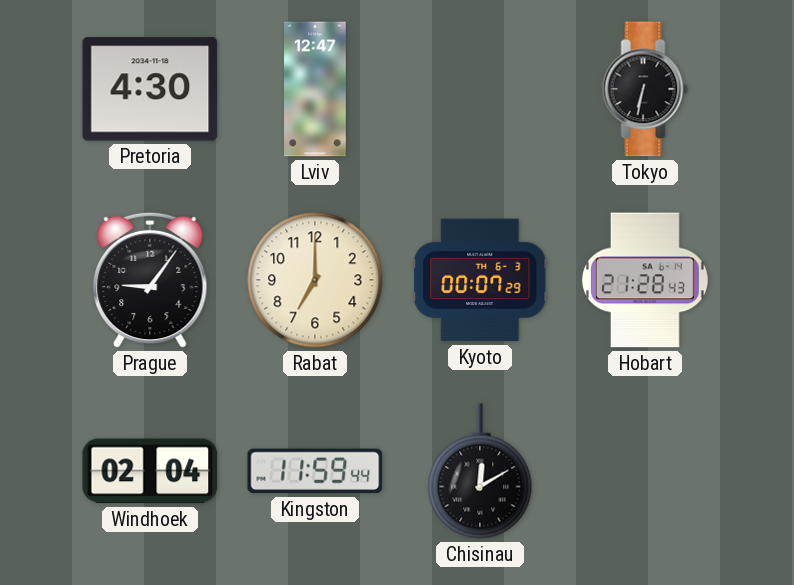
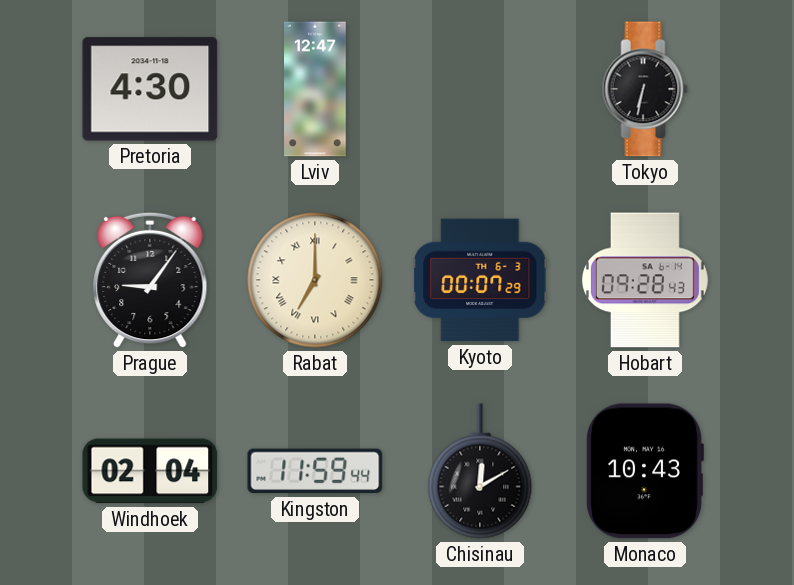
Rabat numerals: Arabic -> Roman
Hobart: 21:28 -> 09:28
Monaco: none -> 10:43
